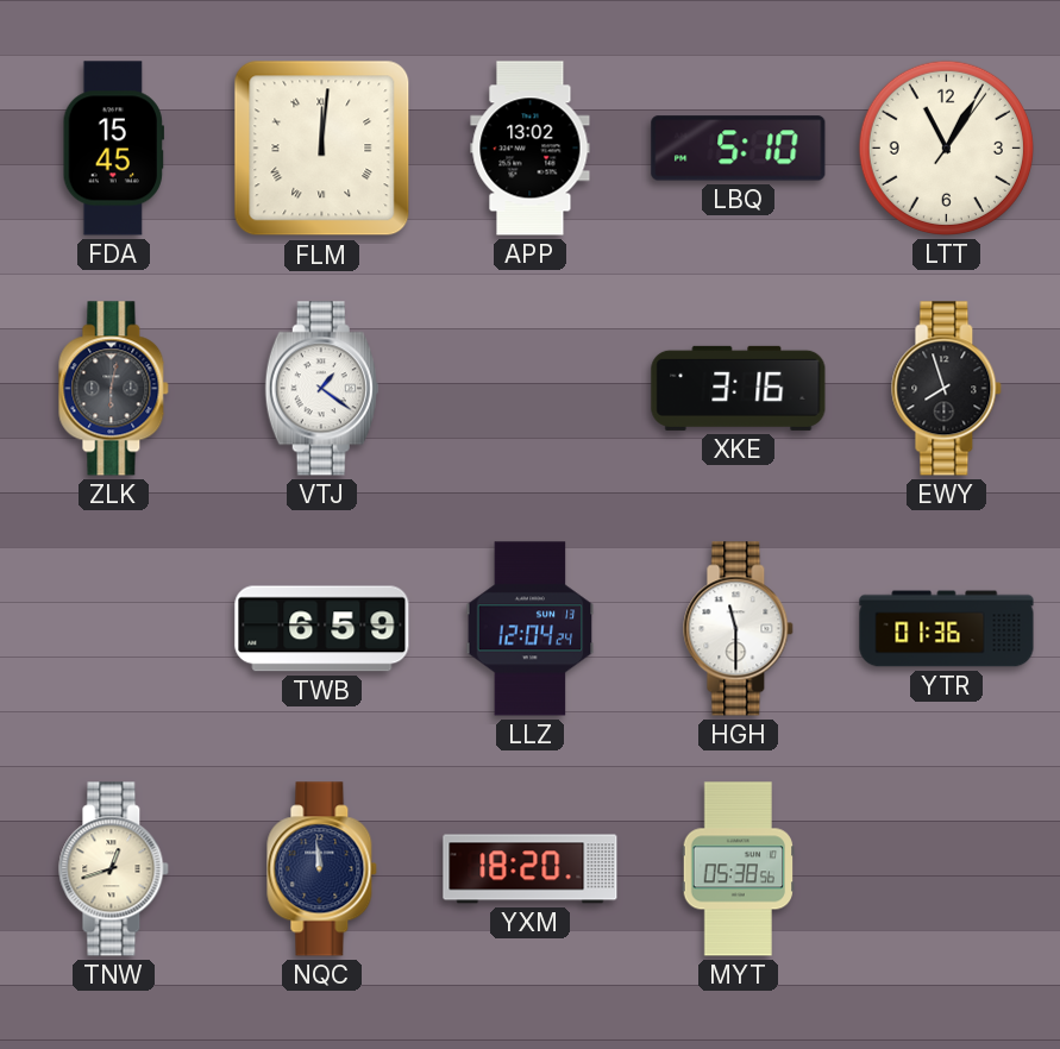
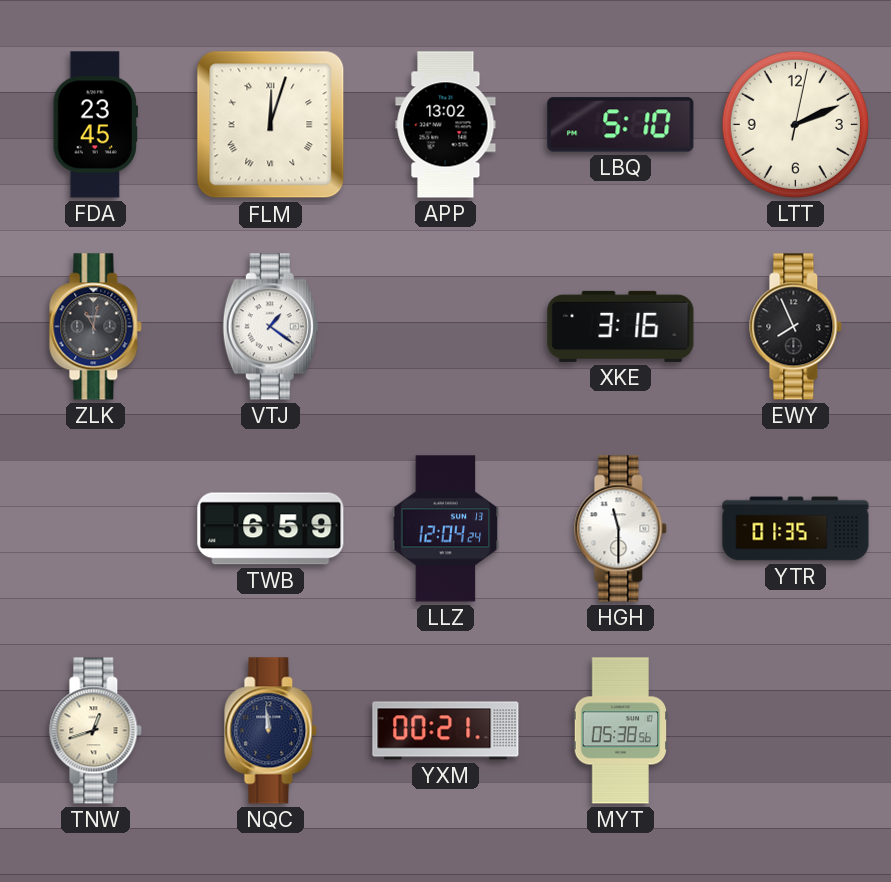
FDA: 15:45 -> 23:45
FLM: 12:01 -> 12:03
LTT: 11:05 -> 2:11
ZLK: 6:02 -> 11:02
EWY: 7:57 -> 7:56
YTR: 01:36 -> 01:35
YXM: 18:20 -> 00:21
